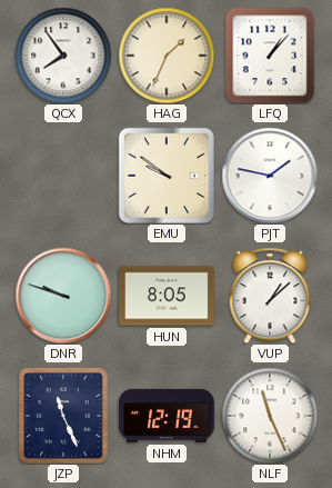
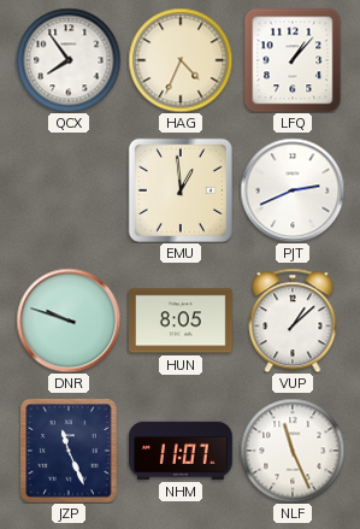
HAG: 1:34 -> 4:34
EMU: 9:51 -> 12:59
PJT: 1:47 -> 2:41
NHM: 12:19 -> 11:07
